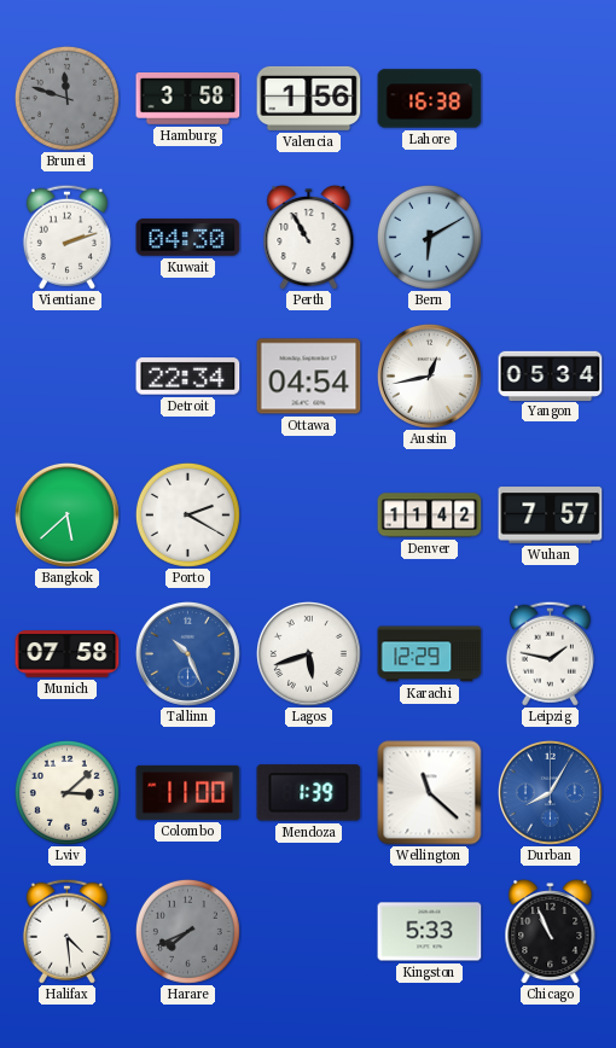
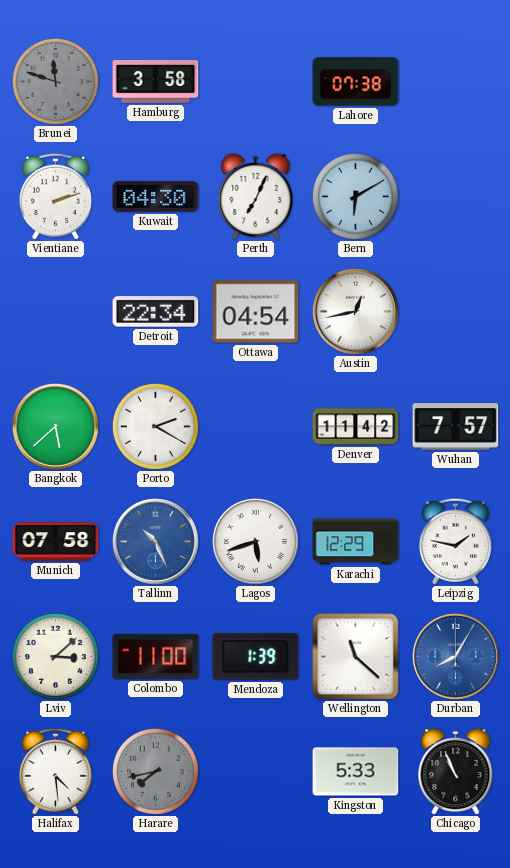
Valencia: 1:56 -> none
Lahore: 16:38 -> 07:38
Perth: 10:55 -> 7:04
Yangon: 05:34 -> none
Harare: 7:41 -> 7:43
